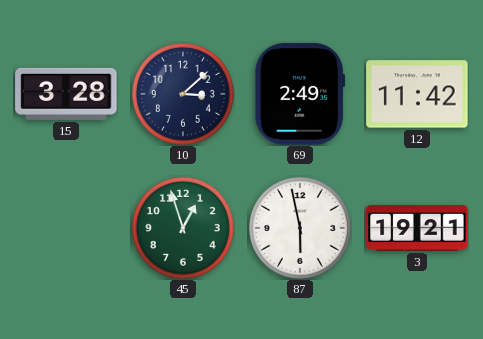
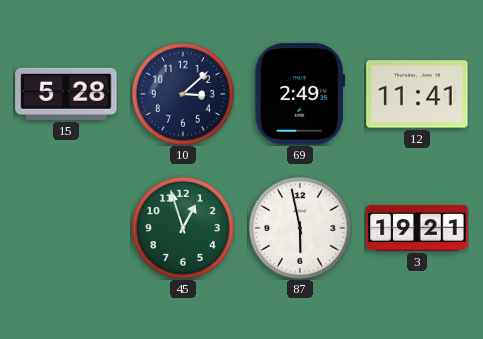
15: 3:28 -> 5:28
12: 11:42 -> 11:41
